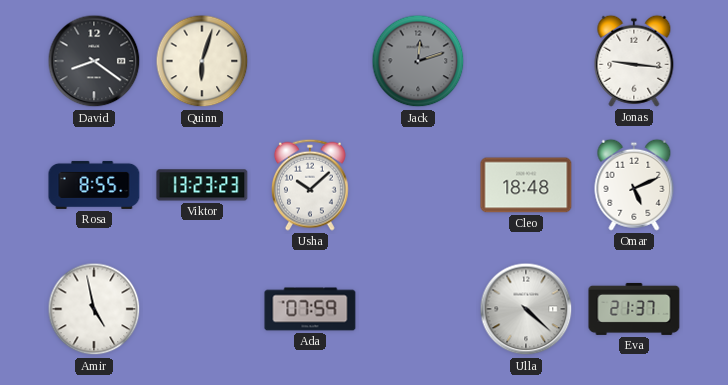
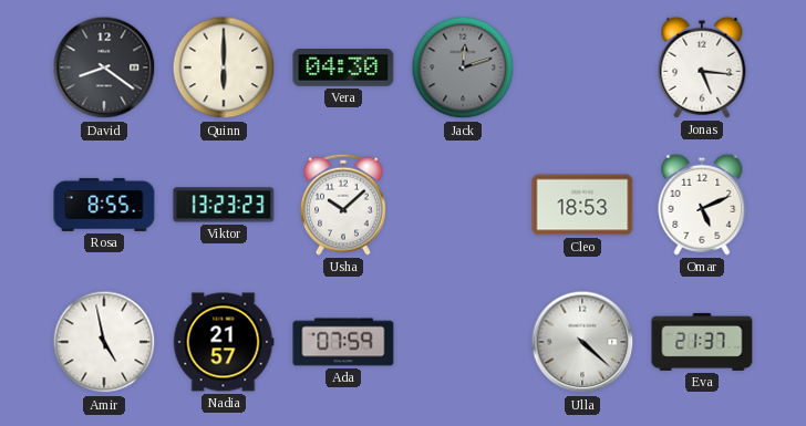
Quinn: 6:03 -> 6:00
Vera: none -> 04:30
Jonas: 9:16 -> 5:16
Cleo: 18:48 -> 18:53
Nadia: none -> 21:57
